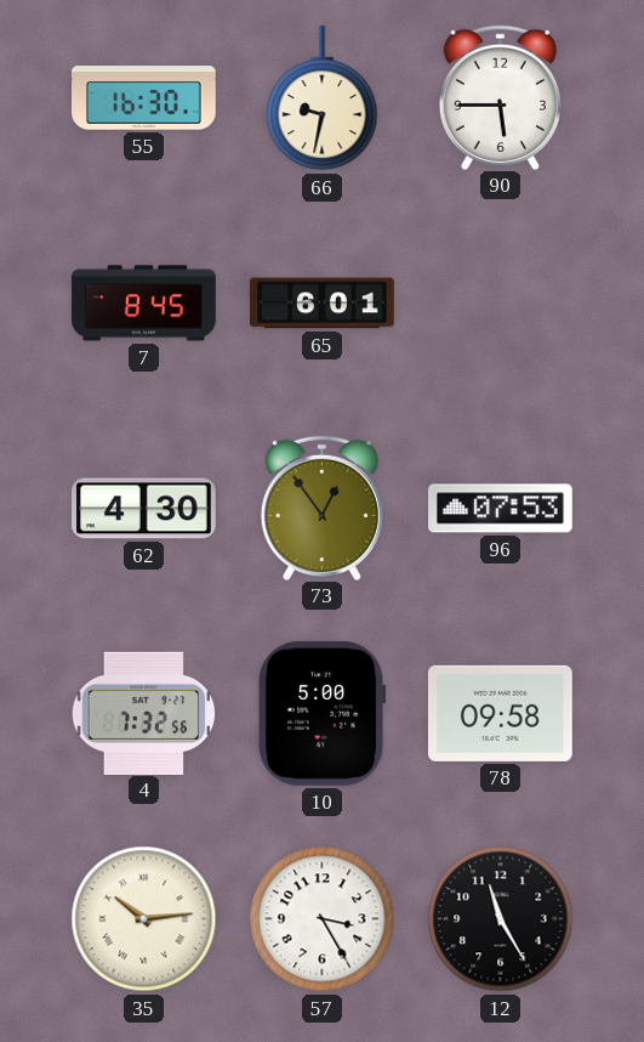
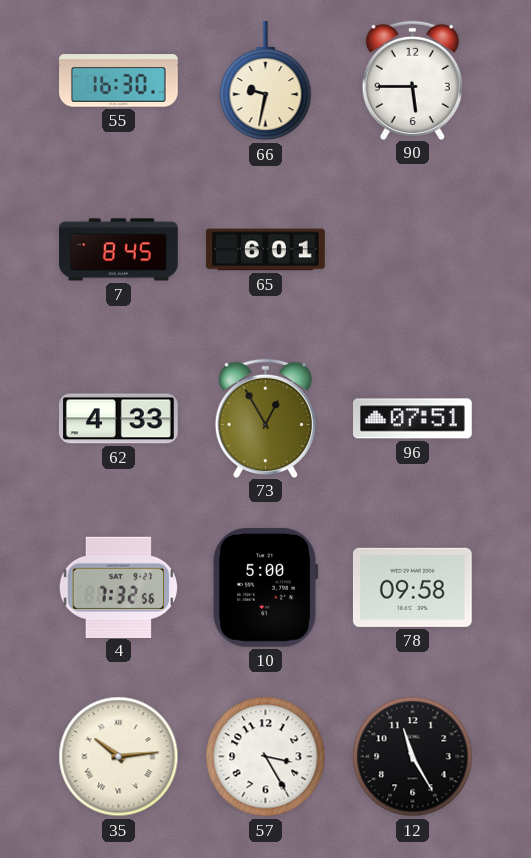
62: 4:30 -> 4:33
73: 12:54 -> 12:55
96: 07:53 -> 07:51
